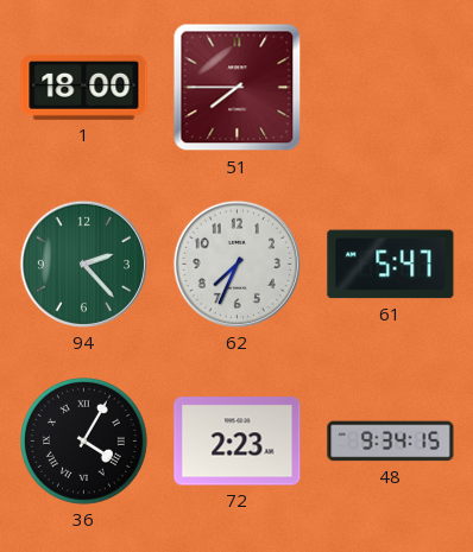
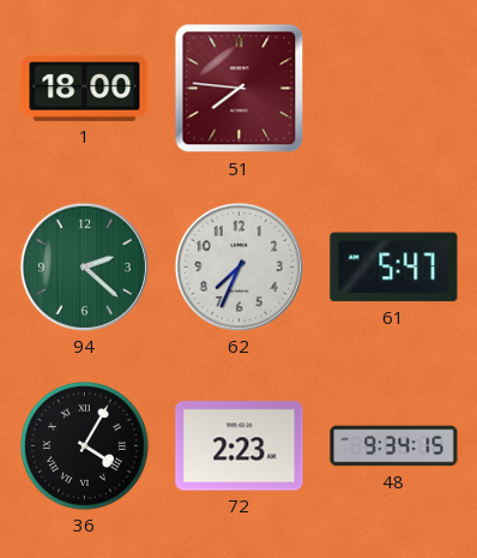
51: 7:45 -> 7:46
94: 2:23 -> 2:22
